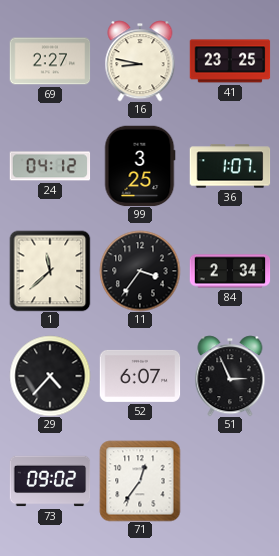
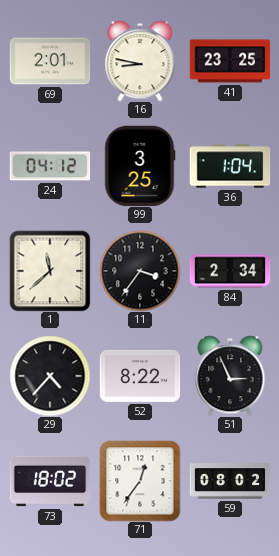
69: 2:27 -> 2:01
36: 1:07 -> 1:04
52: 6:07 -> 8:22
73: 09:02 -> 18:02
59: none -> 08:02
